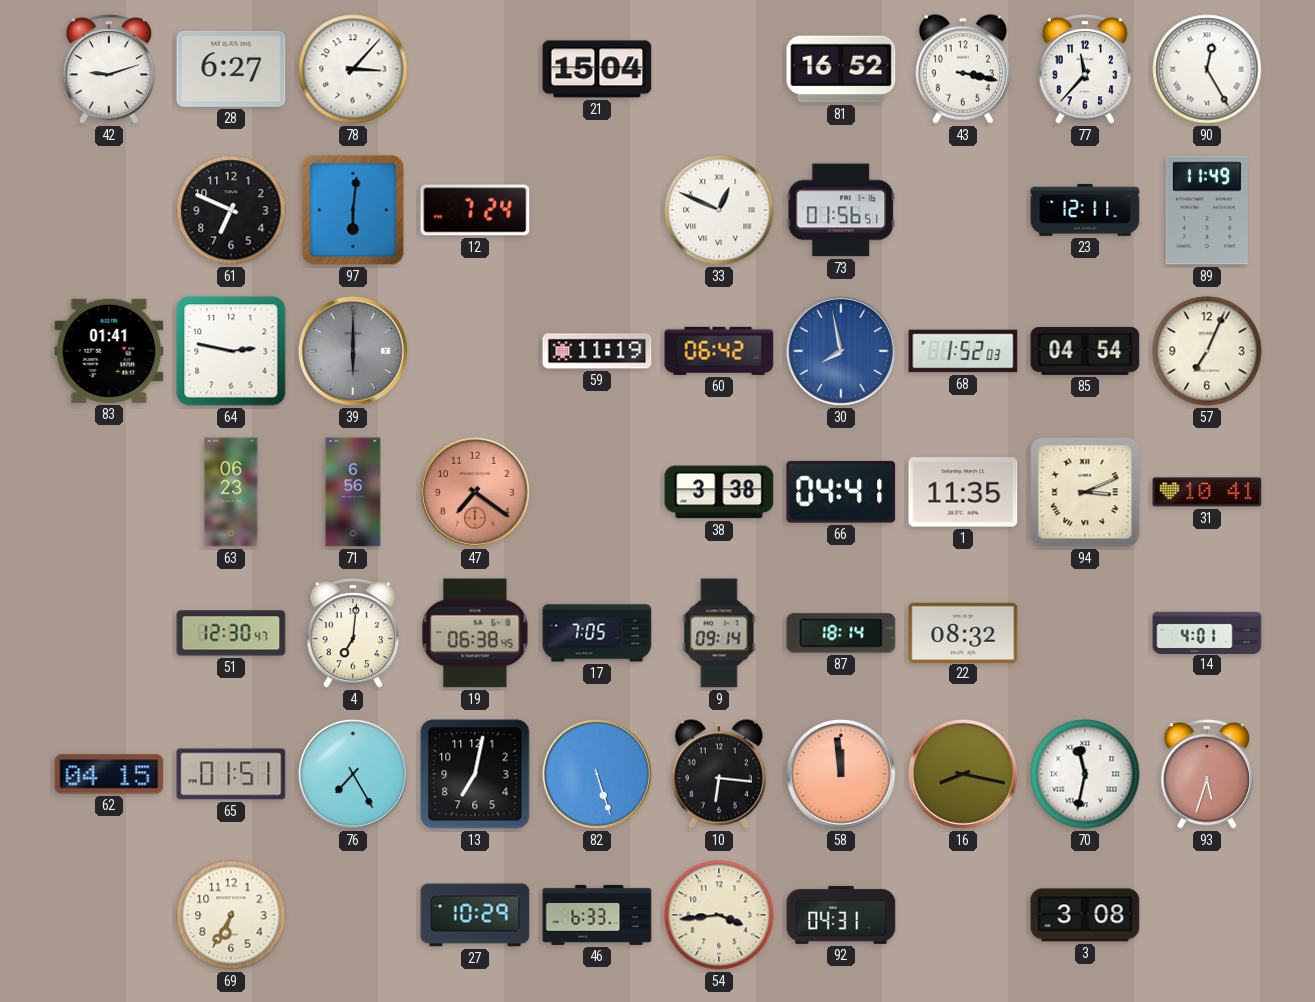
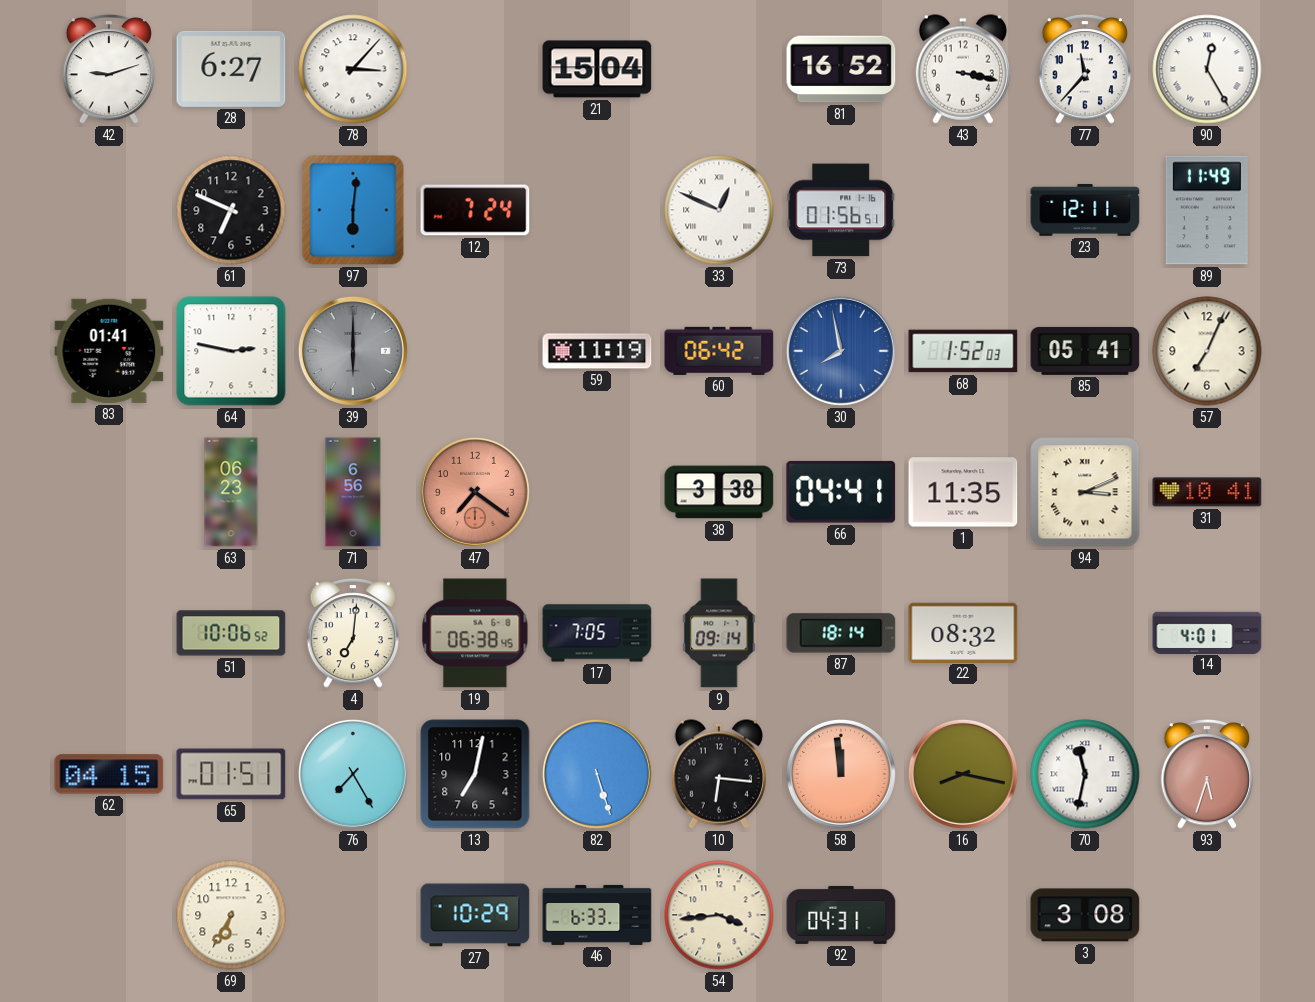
85: 04:54 -> 05:41
51: 12:30 -> 10:06
